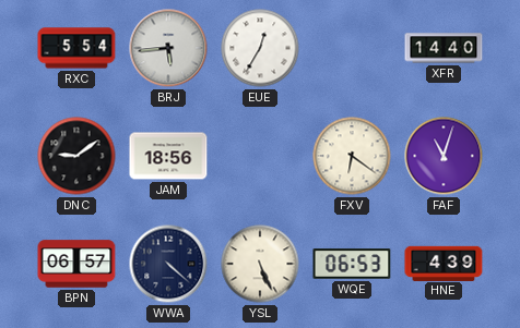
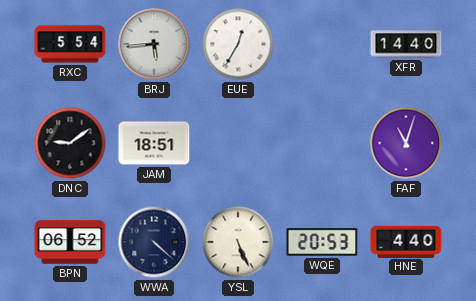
JAM: 18:56 -> 18:51
FXV: 6:21 -> none
BPN: 06:57 -> 06:52
WQE: 06:53 -> 20:53
HNE: 4:39 -> 4:40
